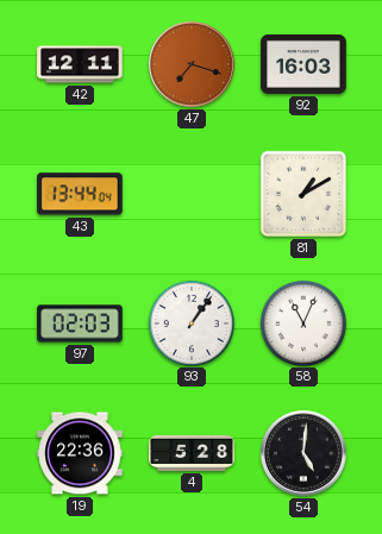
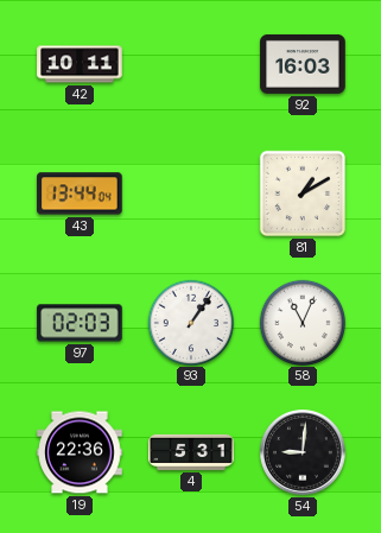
42: 12:11 -> 10:11
47: 7:18 -> none
4: 5:28 -> 5:31
54: 5:01 -> 9:01
